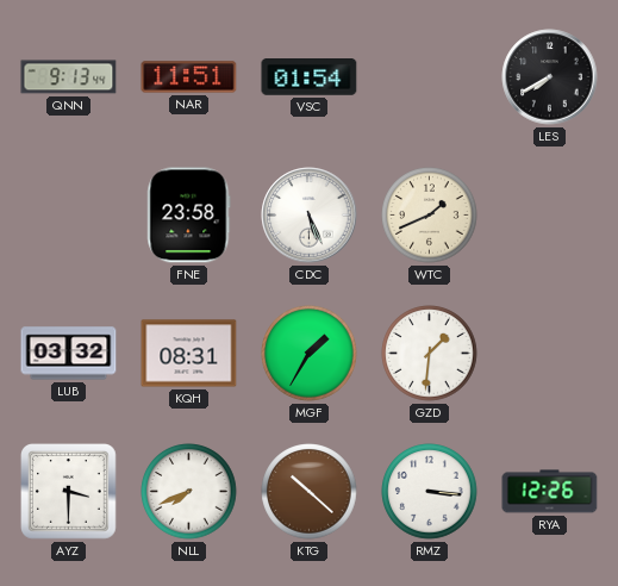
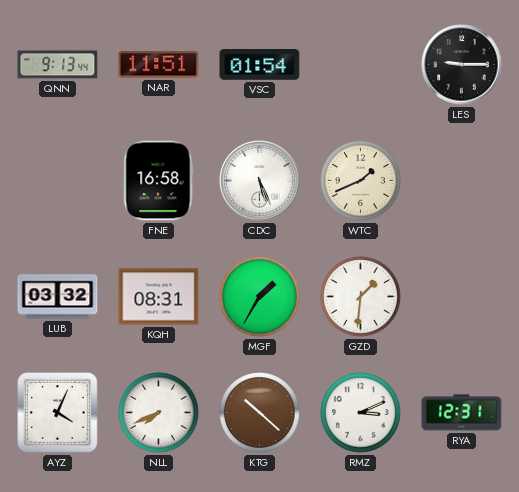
LES: 7:40 -> 9:15
FNE: 23:58 -> 16:58
AYZ: 3:30 -> 4:04
RMZ: 3:16 -> 3:11
RYA: 12:26 -> 12:31
